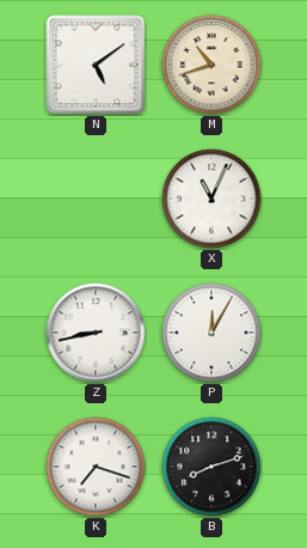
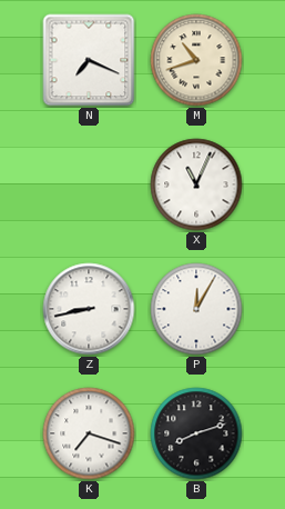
N: 5:09 -> 7:19
